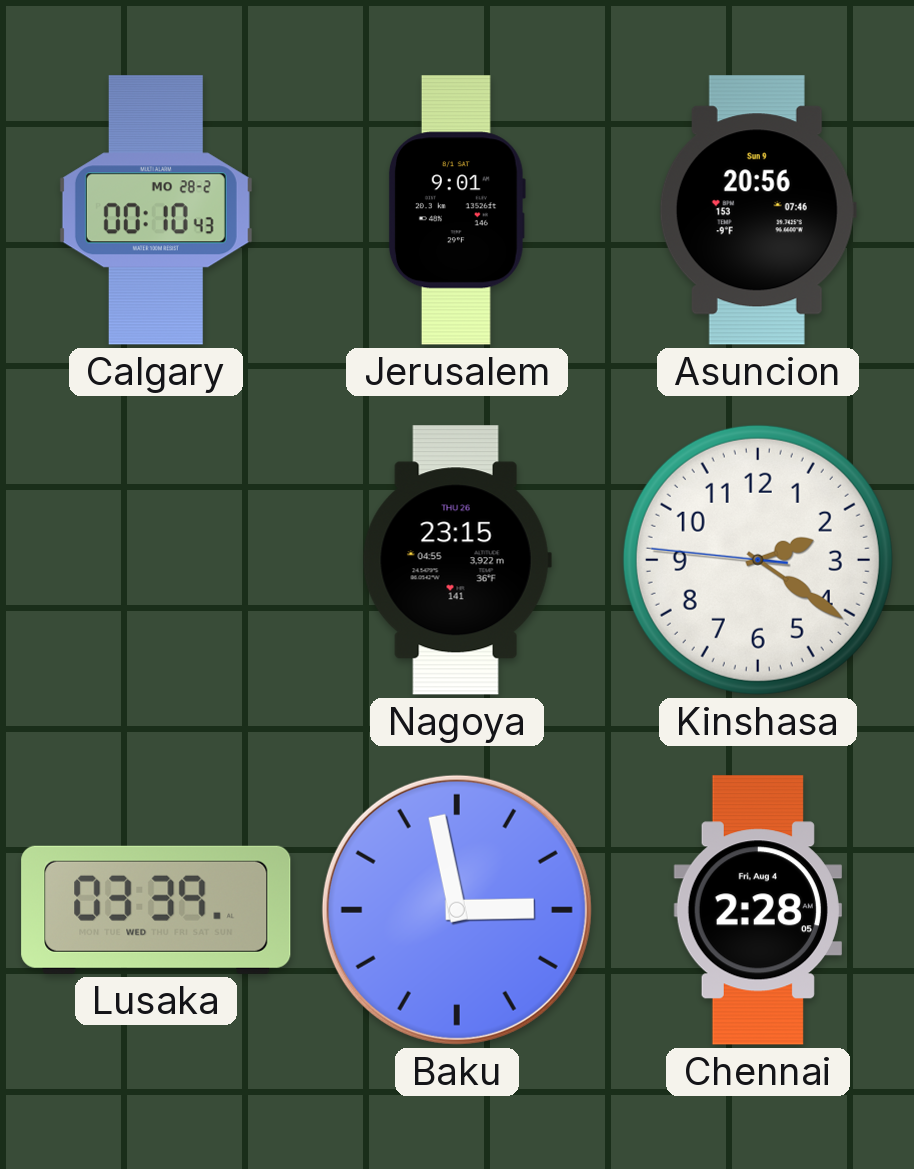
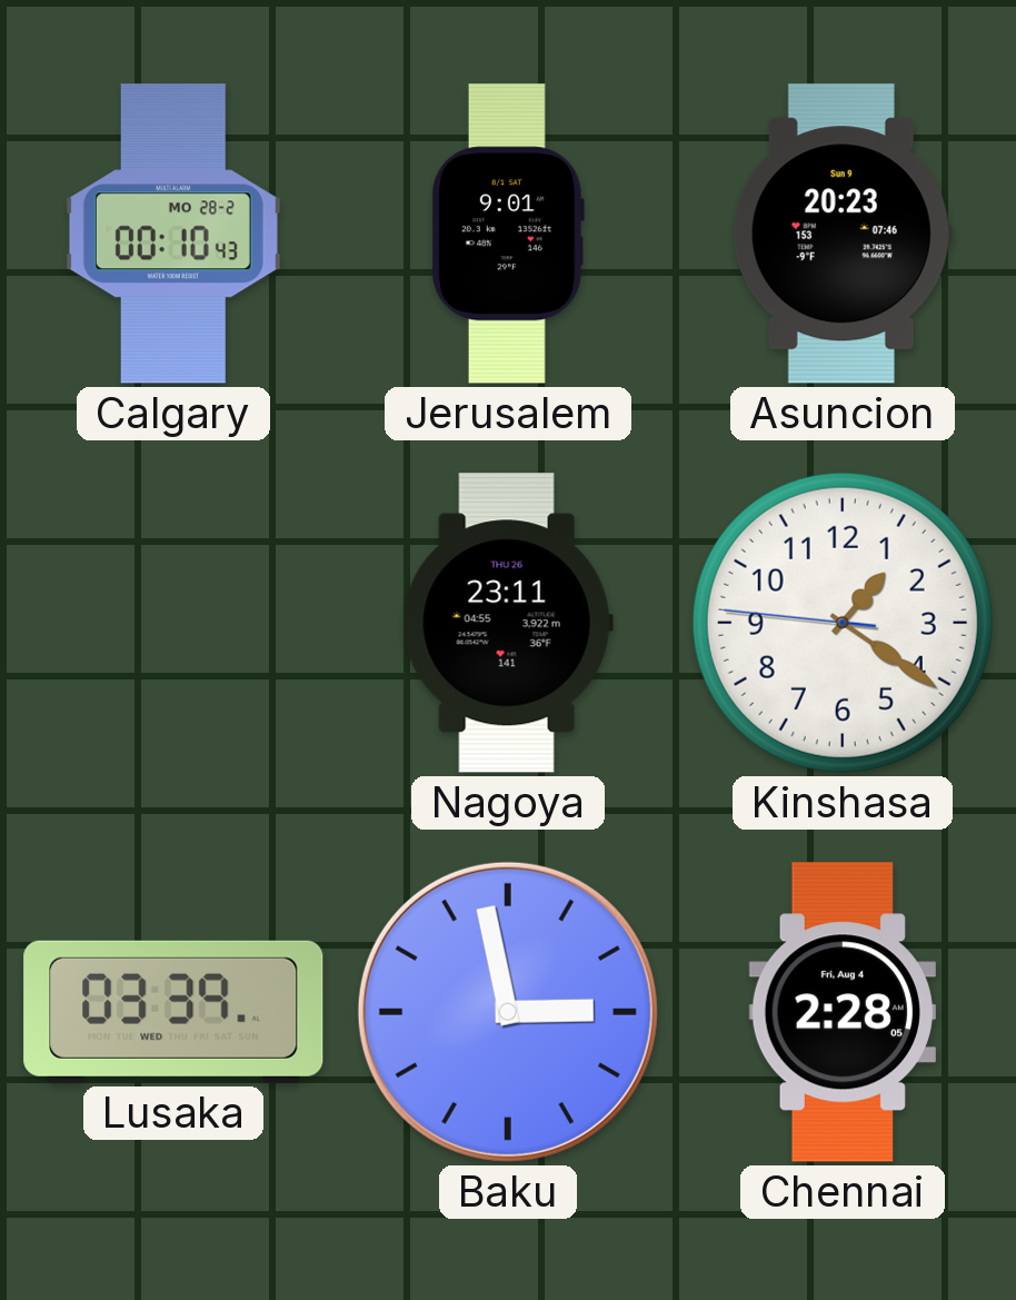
Asuncion: 20:56 -> 20:23
Nagoya: 23:15 -> 23:11
Kinshasa: 2:20 -> 1:20
